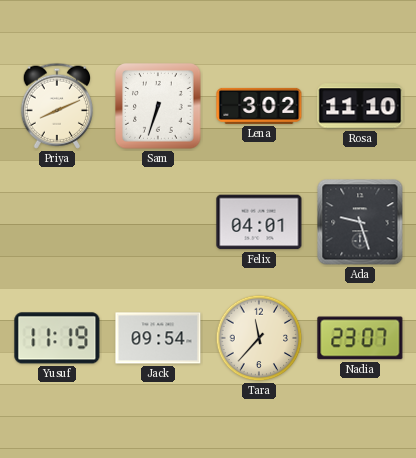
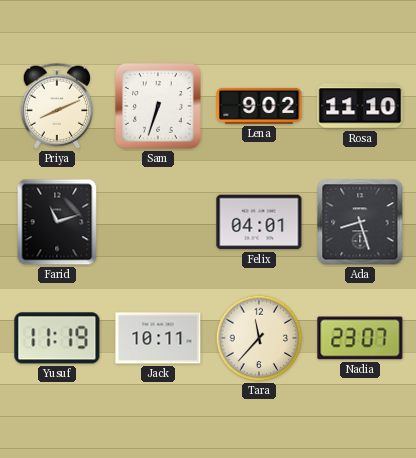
Lena: 3:02 -> 9:02
Farid: none -> 11:12
Ada: 9:27 -> 8:27
Jack: 09:54 -> 10:11
